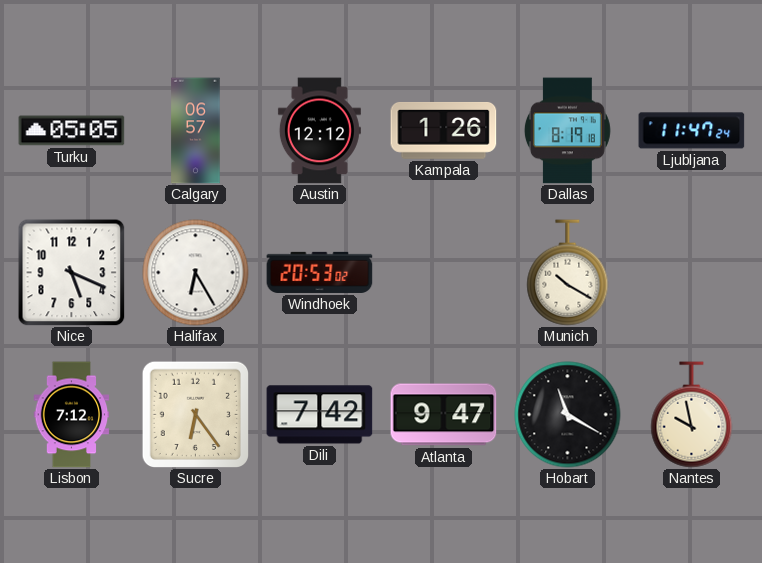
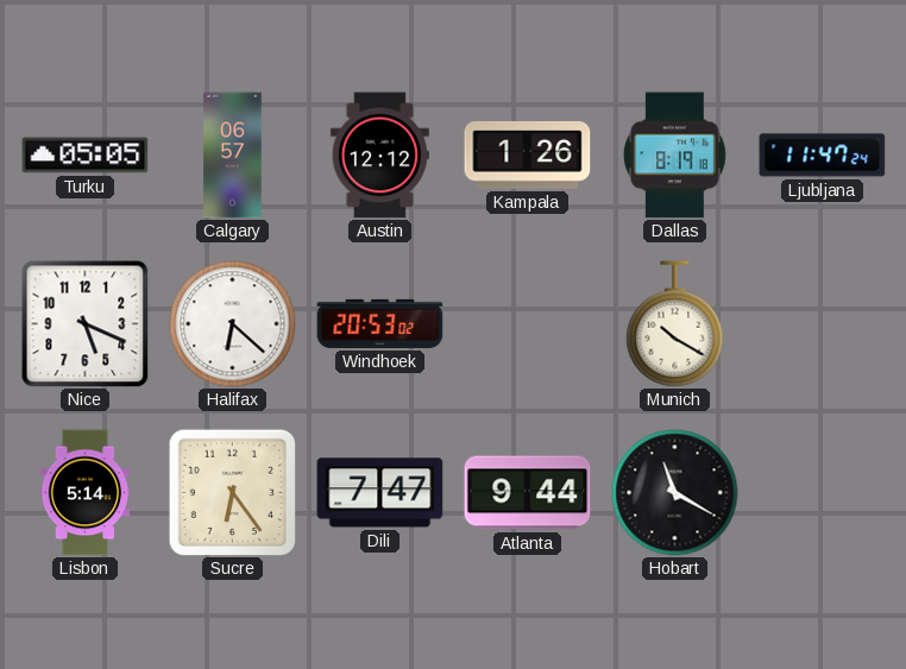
Halifax: 6:25 -> 6:22
Lisbon: 7:12 -> 5:14
Dili: 7:42 -> 7:47
Atlanta: 9:47 -> 9:44
Nantes: 9:58 -> none
